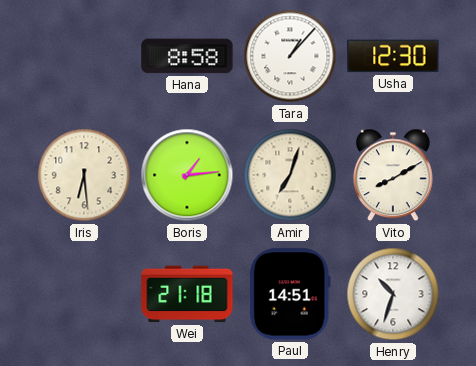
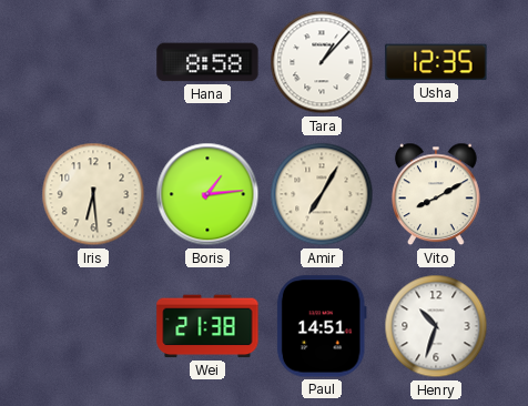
Usha: 12:30 -> 12:35
Amir: 7:03 -> 7:05
Wei: 21:18 -> 21:38
